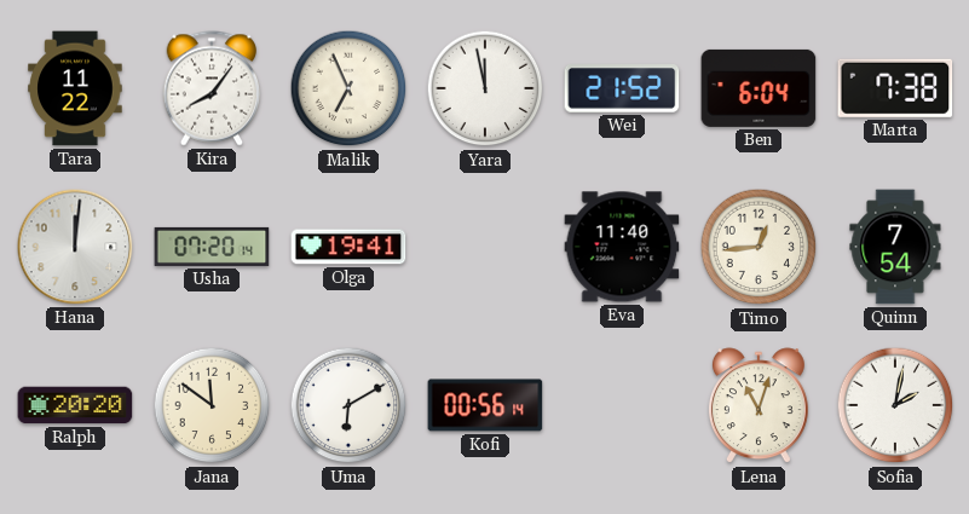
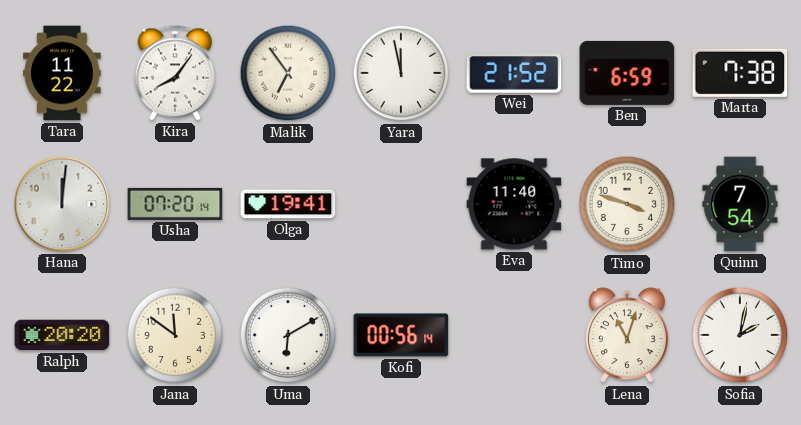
Malik: 6:56 -> 6:54
Ben: 6:04 -> 6:59
Timo: 12:44 -> 3:48
